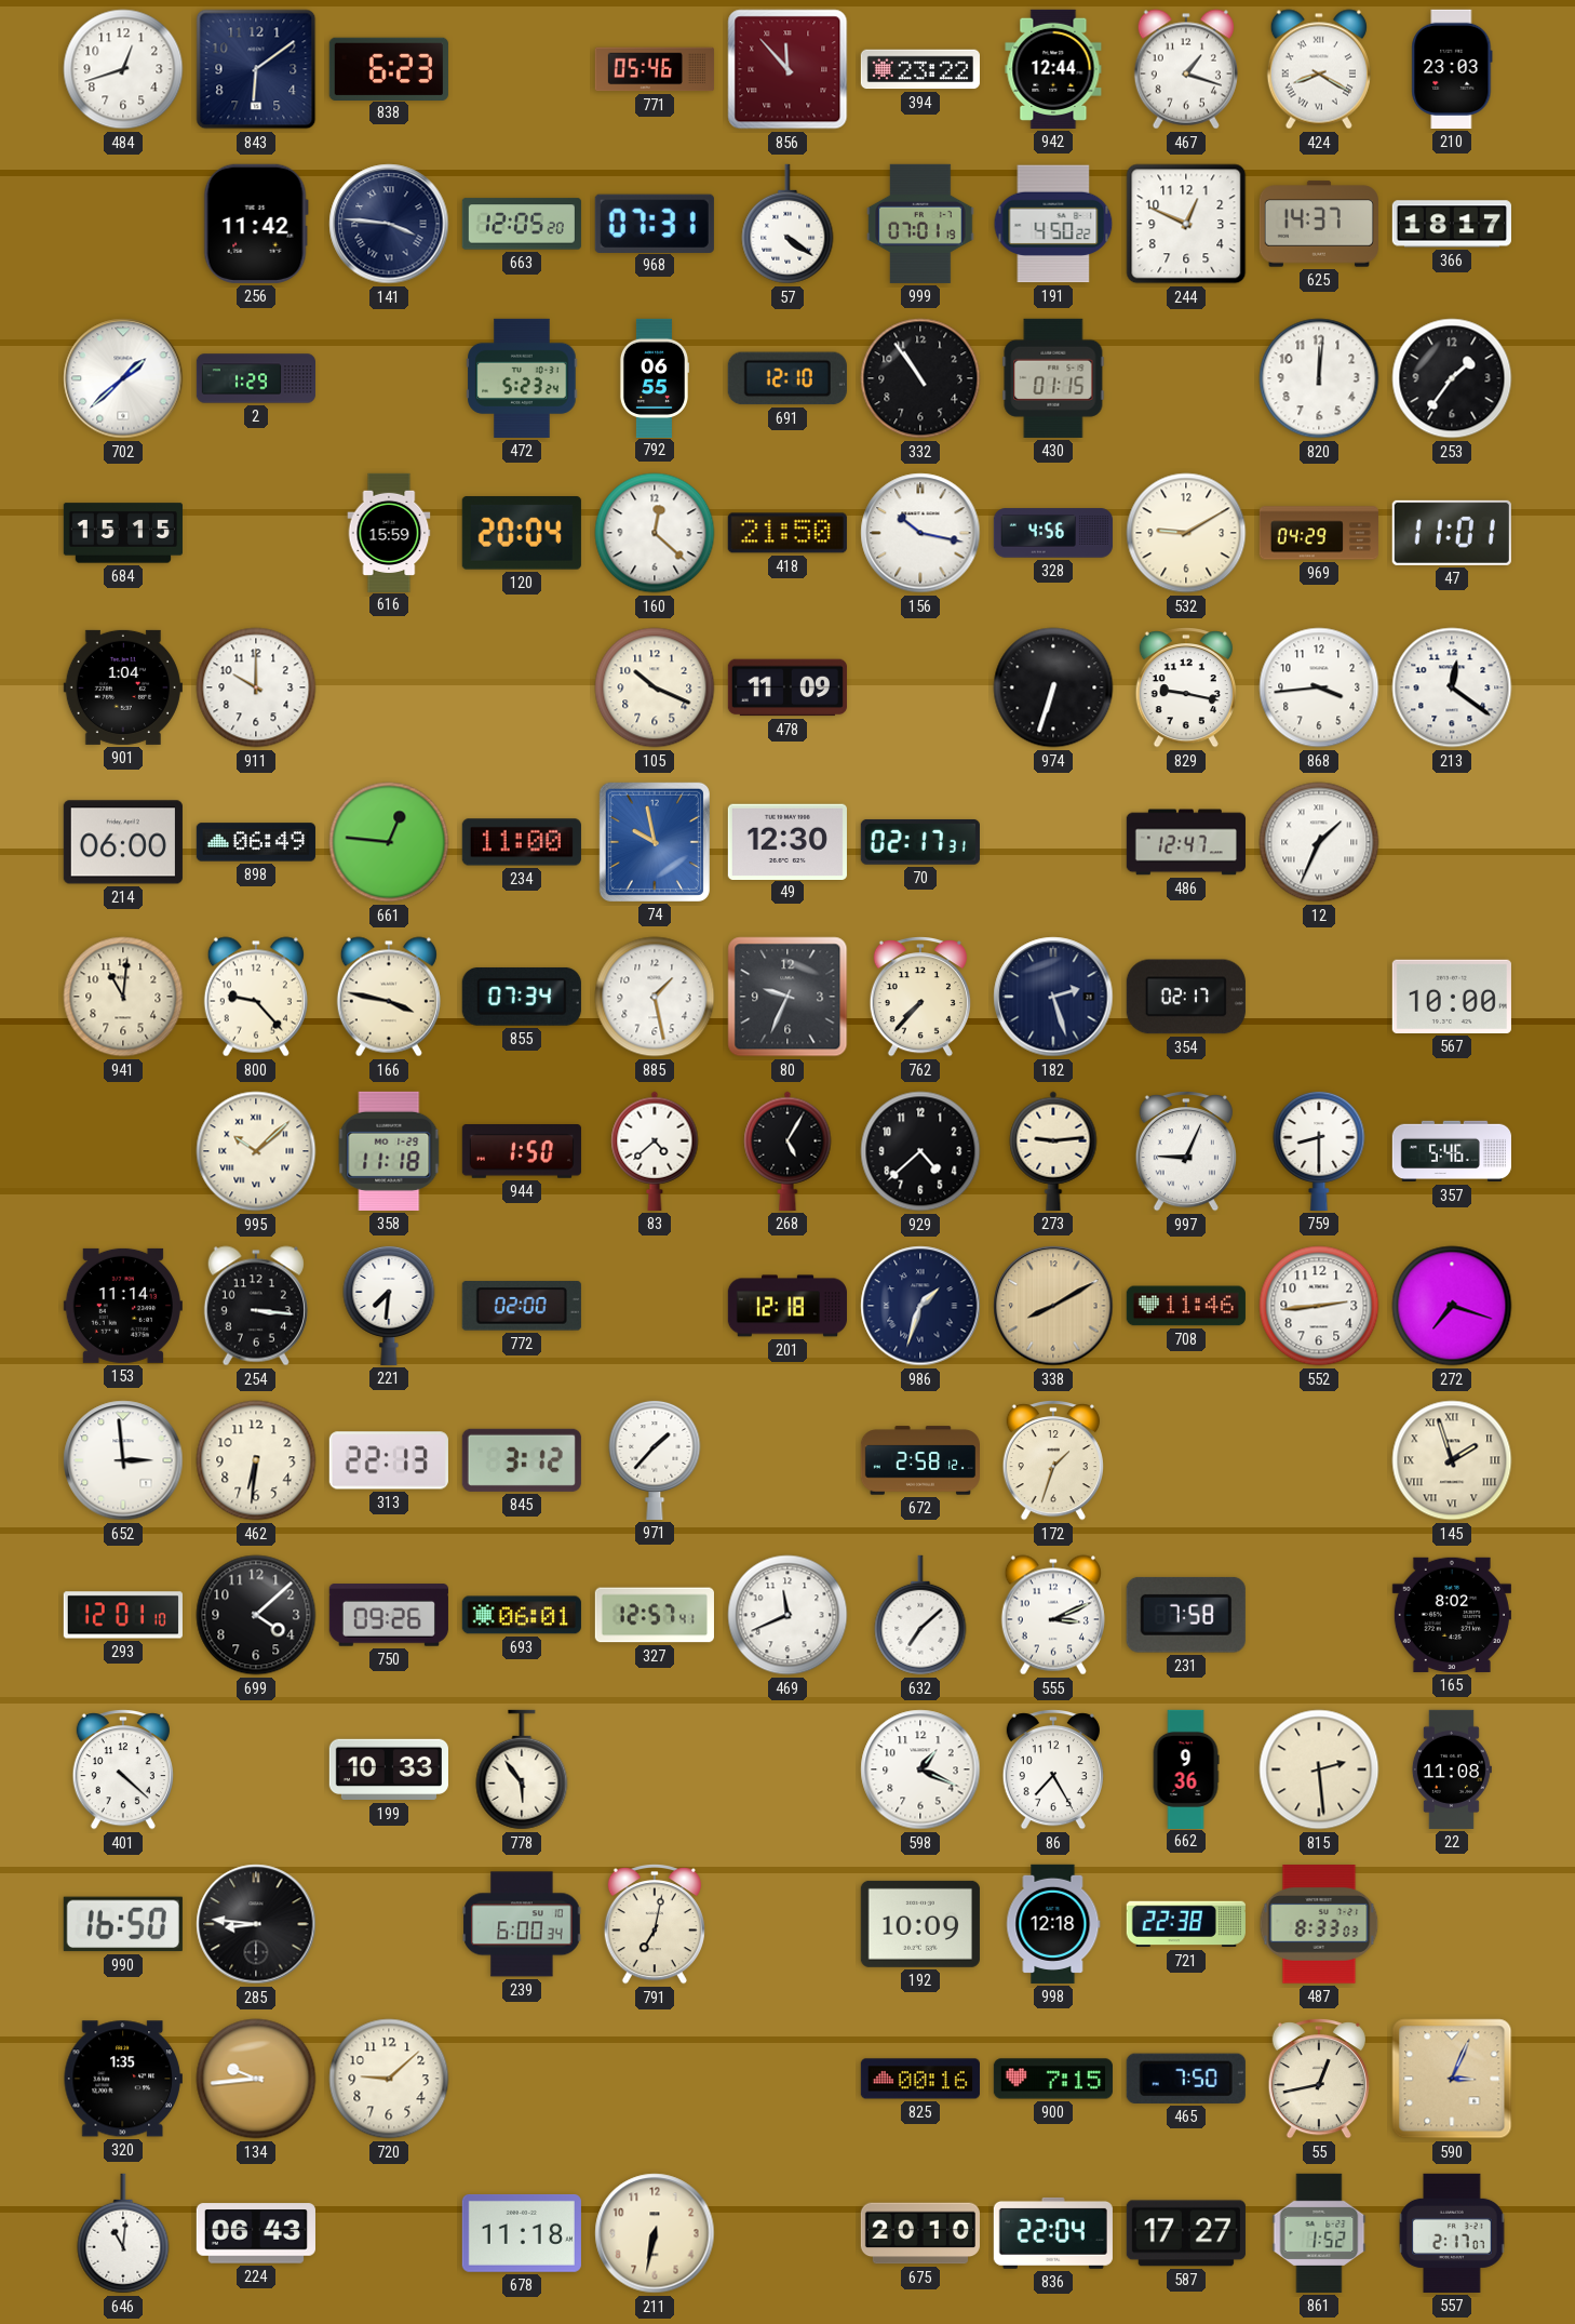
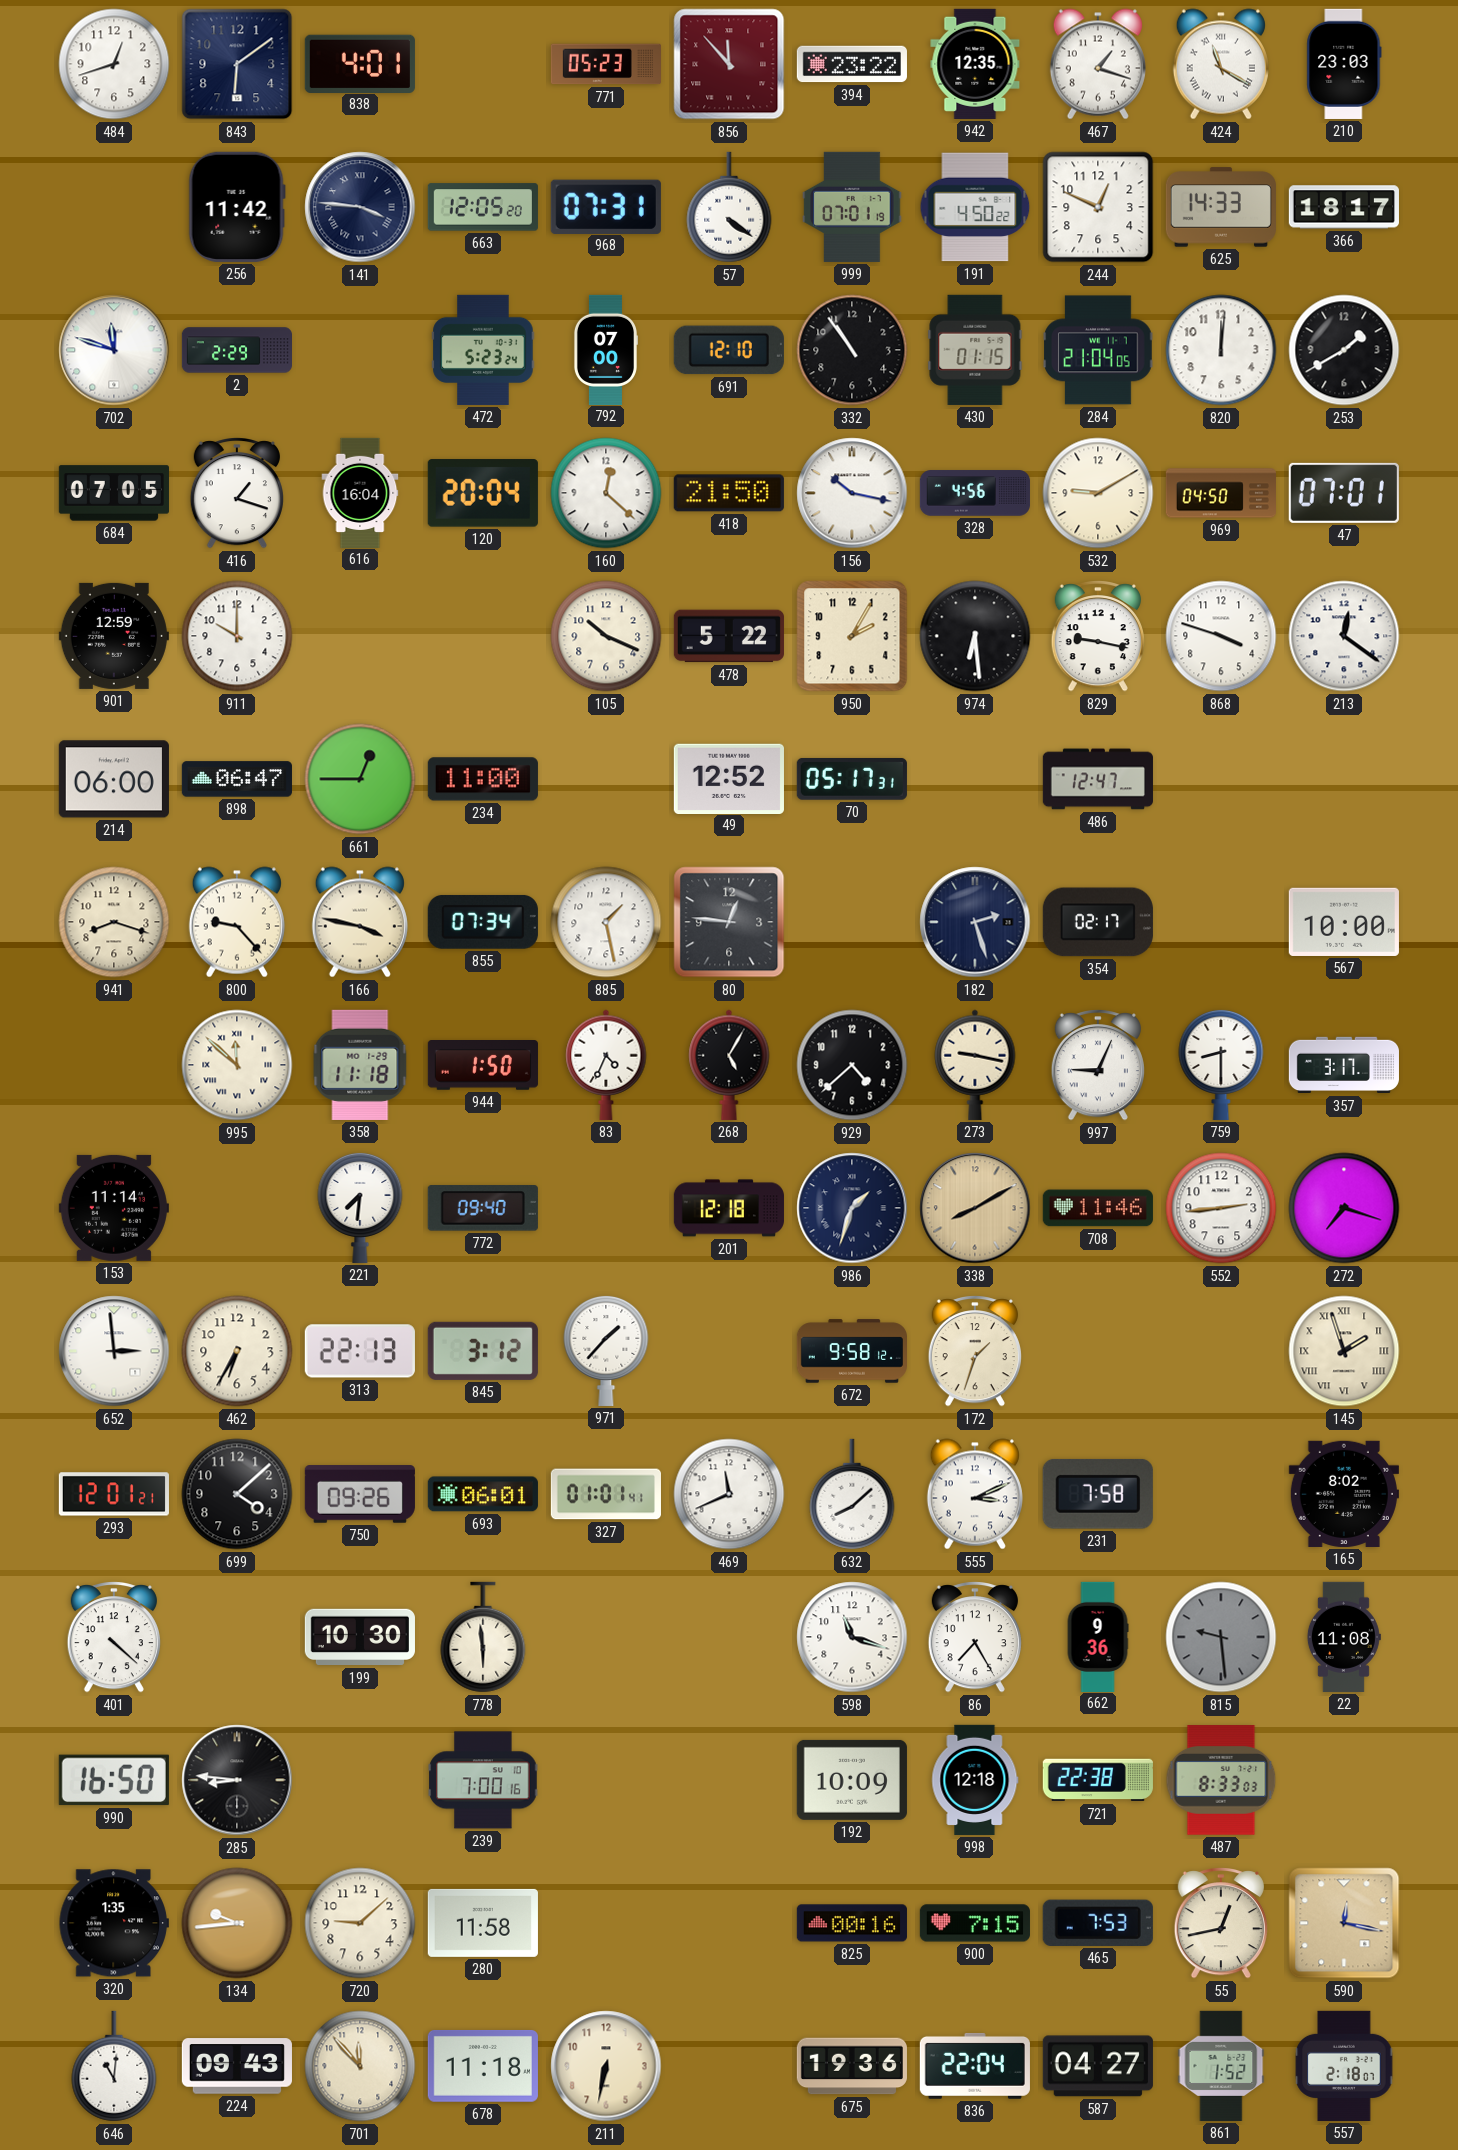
838: 6:23 -> 4:01
771: 05:46 -> 05:23
942: 12:44 -> 12:35
424: 8:20 -> 11:20
625: 14:37 -> 14:33
702: 1:38 -> 11:48
2: 1:29 -> 2:29
792: 06:55 -> 07:00
284: none -> 21:04
253: 1:36 -> 1:40
684: 15:15 -> 07:05
416: none -> 1:18
616: 15:59 -> 16:04
969: 04:29 -> 04:50
47: 11:01 -> 07:01
901: 1:04 -> 12:59
478: 11:09 -> 5:22
950: none -> 2:05
974: 6:33 -> 6:29
868: 3:44 -> 3:48
898: 06:49 -> 06:47
661: 12:46 -> 12:45
74: 9:58 -> none
49: 12:30 -> 12:52
70: 02:17 -> 05:17
12: 1:34 -> none
941: 11:01 -> 8:18
80: 9:34 -> 12:46
762: 7:37 -> none
995: 10:08 -> 11:52
83: 4:38 -> 4:34
273: 9:14 -> 9:17
357: 5:46 -> 3:17
254: 3:16 -> none
772: 02:00 -> 09:40
462: 6:31 -> 6:35
672: 2:58 -> 9:58
293: 12:01:10 -> 12:01:21
327: 12:57 -> 01:01
632: 7:08 -> 8:08
199: 10:33 -> 10:30
778: 5:54 -> 5:59
598: 1:19 -> 11:18
815: 2:29 -> 9:29
815 dial: cream -> grey
239: 6:00 -> 7:00
791: 7:02 -> none
280: none -> 11:58
465: 7:50 -> 7:53
590: 3:04 -> 12:17
224: 06:43 -> 09:43
701: none -> 11:53
675: 20:10 -> 19:36
587: 17:27 -> 04:27
557: 2:17 -> 2:18
